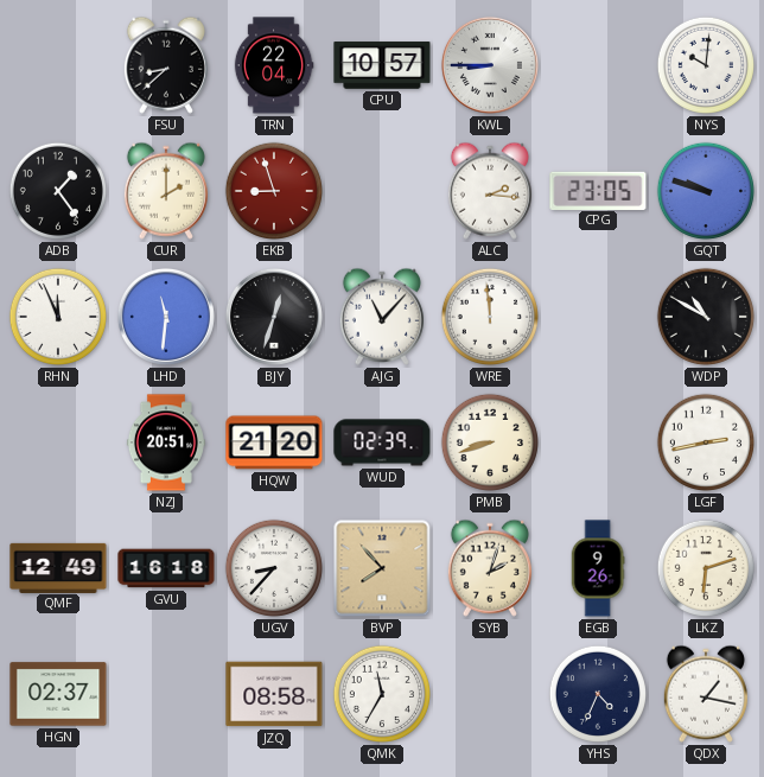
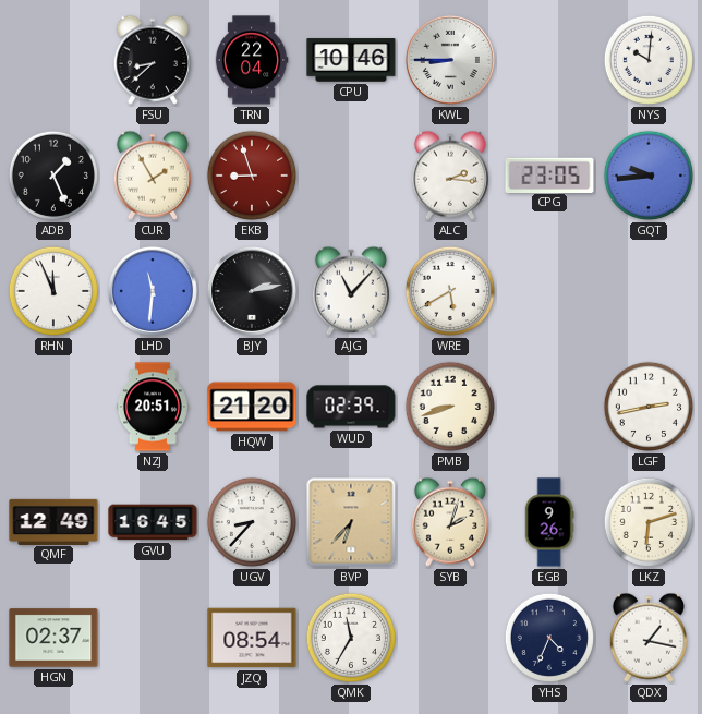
CPU: 10:57 -> 10:46
ADB: 1:24 -> 1:26
CUR: 2:00 -> 1:55
GQT: 9:48 -> 9:44
BJY: 12:33 -> 2:13
WRE: 11:59 -> 5:40
WDP: 10:50 -> none
GVU: 16:18 -> 16:45
BVP: 7:53 -> 6:37
JZQ: 08:58 -> 08:54
